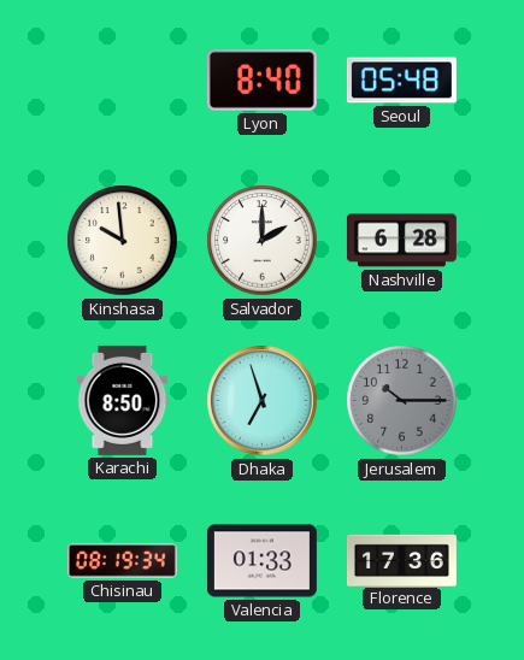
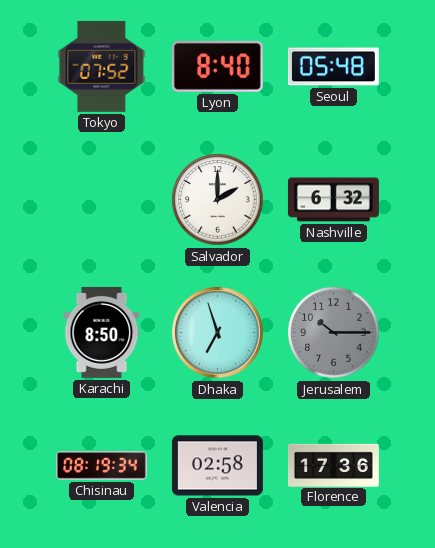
Tokyo: none -> 07:52
Kinshasa: 9:59 -> none
Nashville: 6:28 -> 6:32
Valencia: 01:33 -> 02:58
